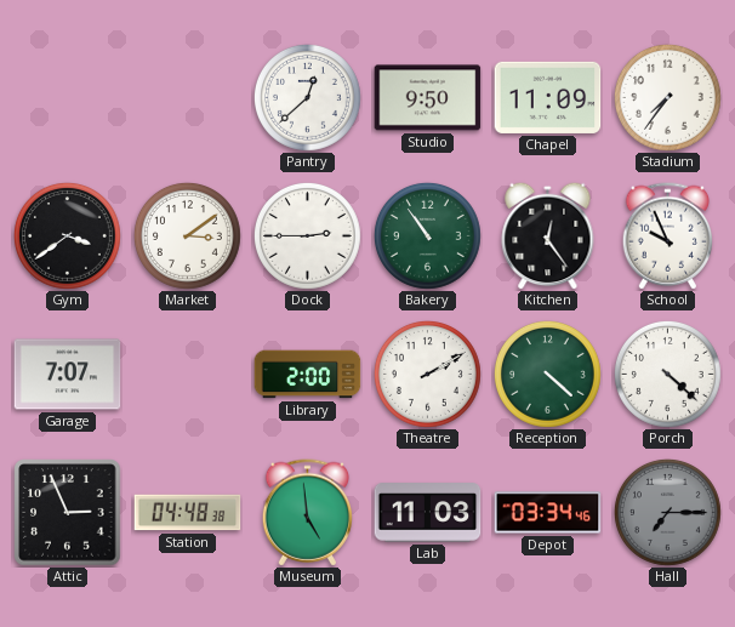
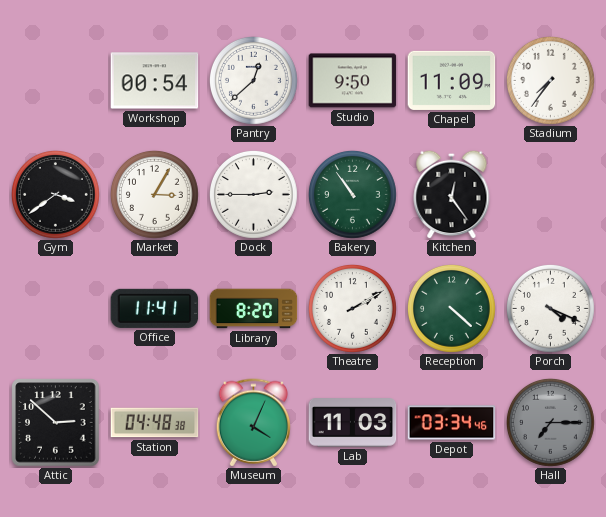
Workshop: none -> 00:54
Market: 3:09 -> 3:05
School: 9:56 -> none
Garage: 7:07 -> none
Office: none -> 11:41
Library: 2:00 -> 8:20
Porch: 4:22 -> 4:19
Attic: 2:56 -> 2:52
Museum: 4:59 -> 4:04
